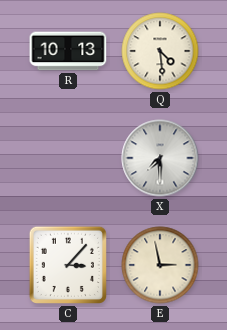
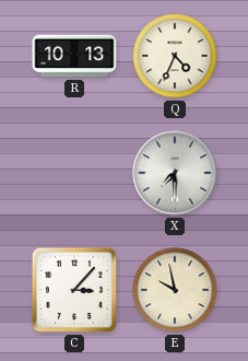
Q: 4:29 -> 4:34
E: 2:58 -> 9:58
